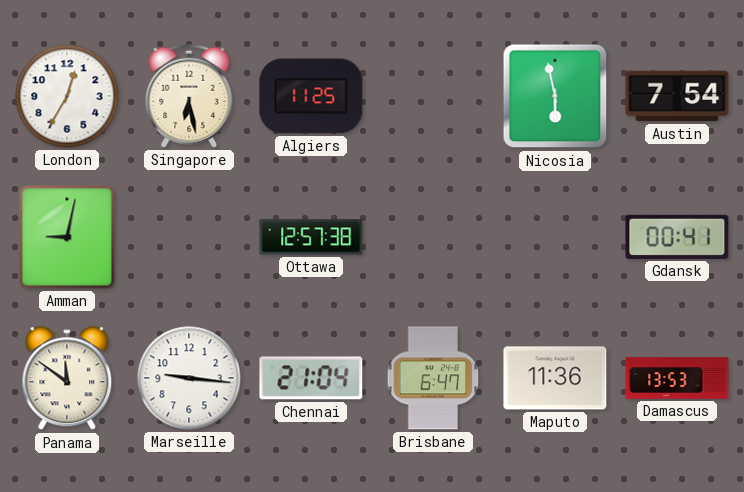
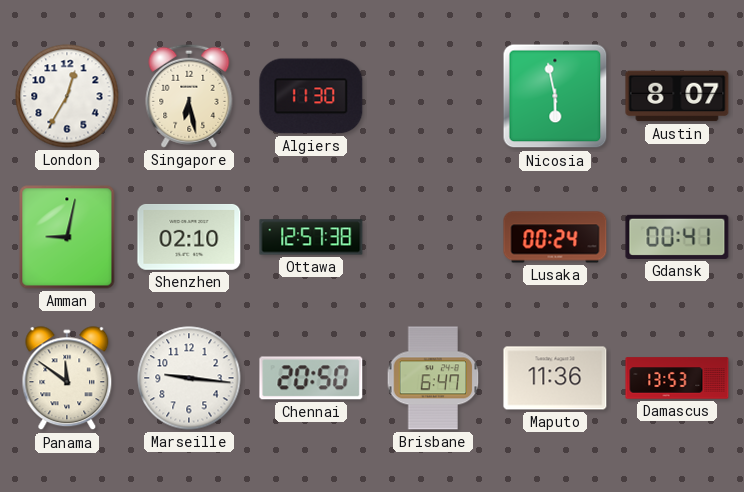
Algiers: 11:25 -> 11:30
Austin: 7:54 -> 8:07
Shenzhen: none -> 02:10
Lusaka: none -> 00:24
Chennai: 21:04 -> 20:50
